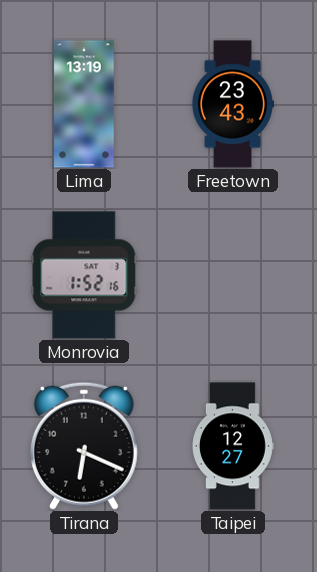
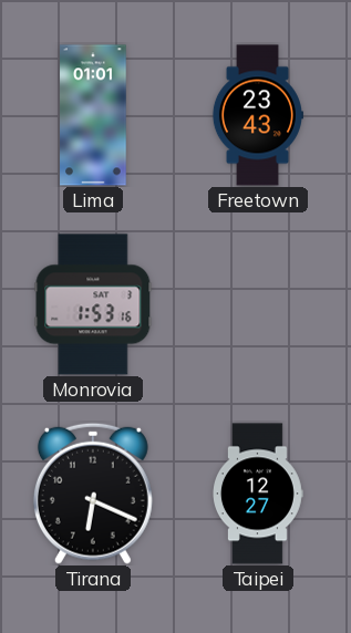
Lima: 13:19 -> 01:01
Monrovia: 1:52 -> 1:53
